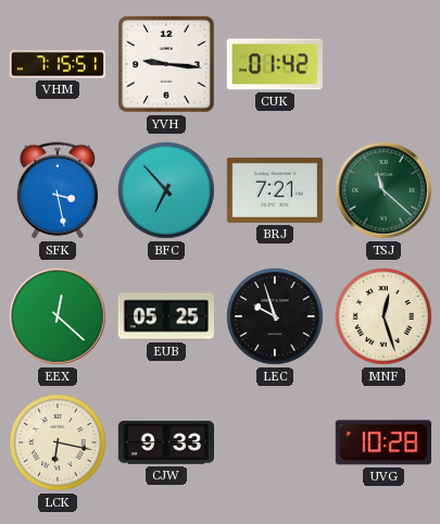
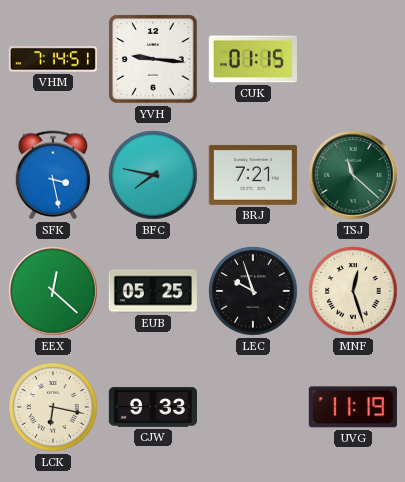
VHM: 7:15 -> 7:14
CUK: 01:42 -> 01:15
BFC: 6:53 -> 7:47
UVG: 10:28 -> 11:19
